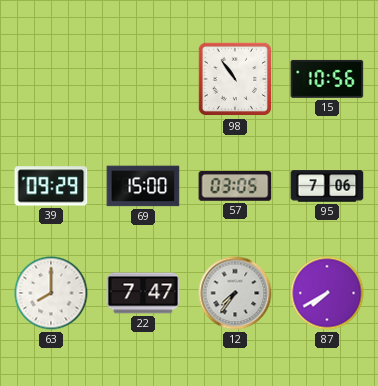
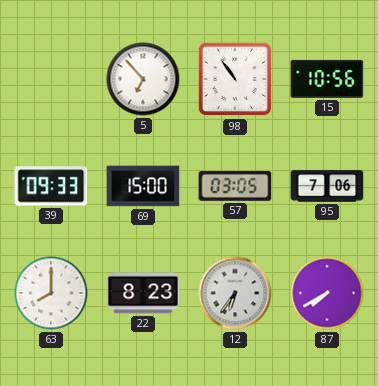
5: none -> 6:53
39: 09:29 -> 09:33
22: 7:47 -> 8:23
12: 7:36 -> 6:36
